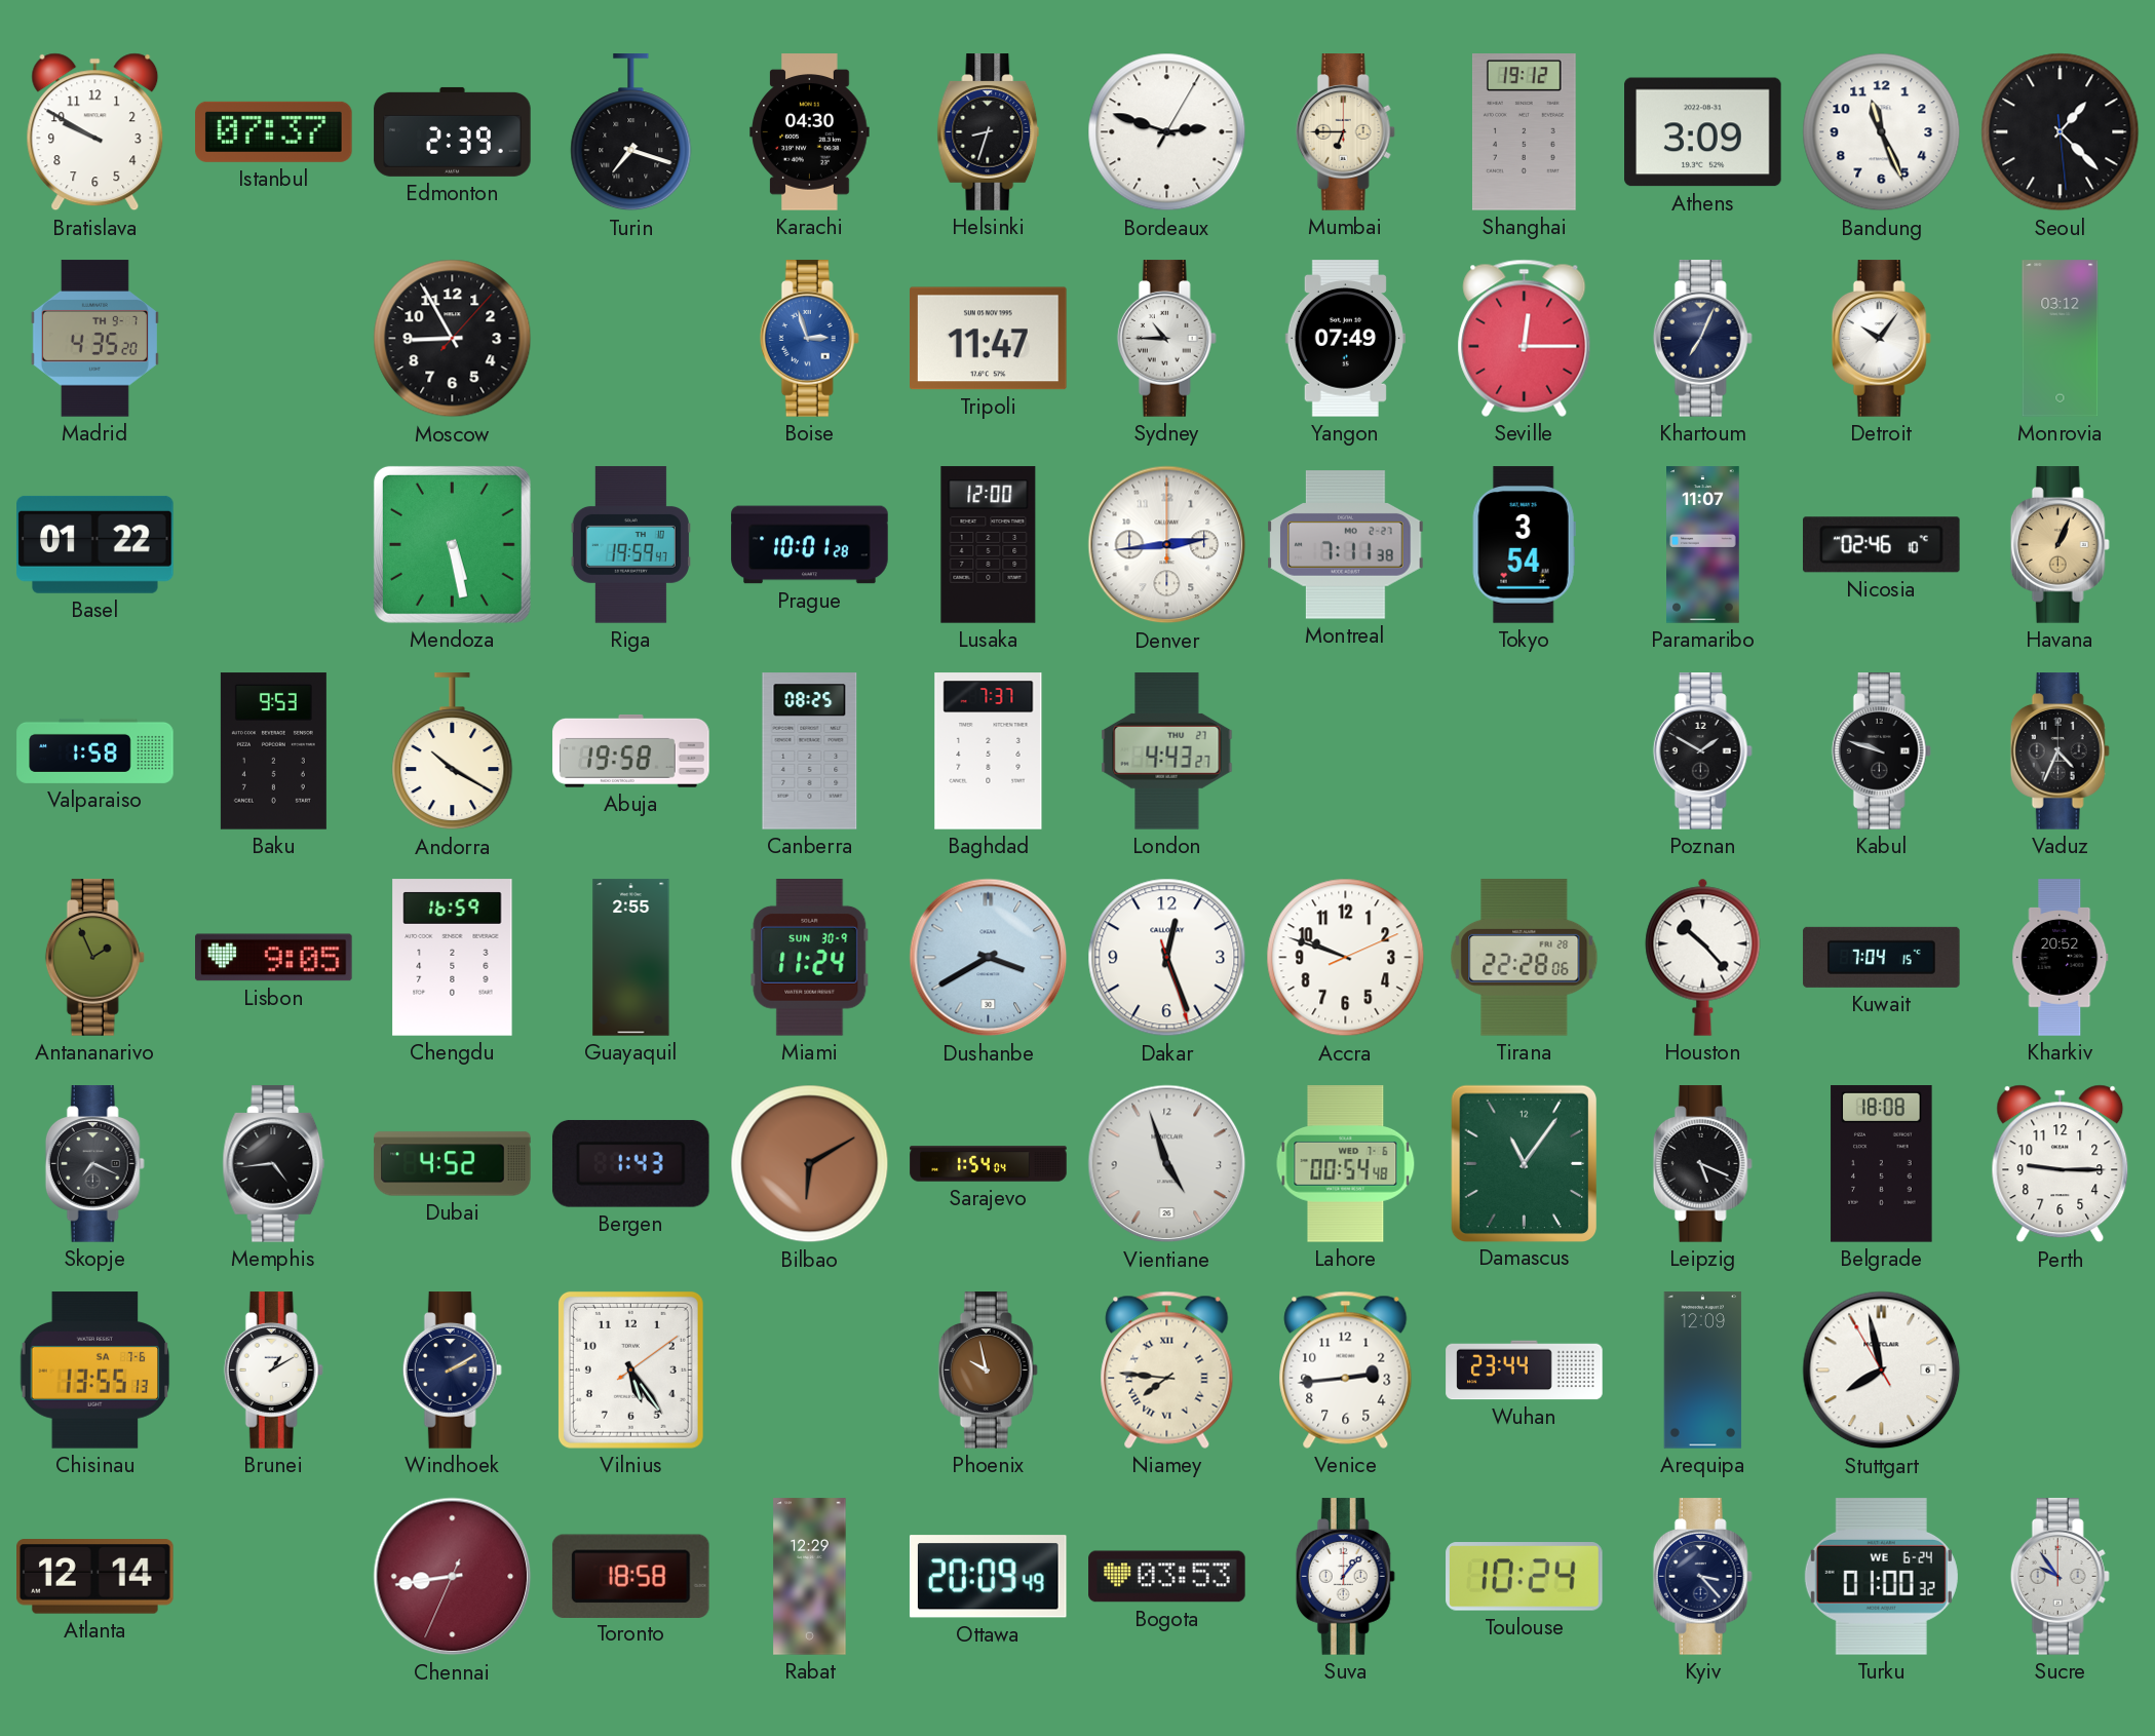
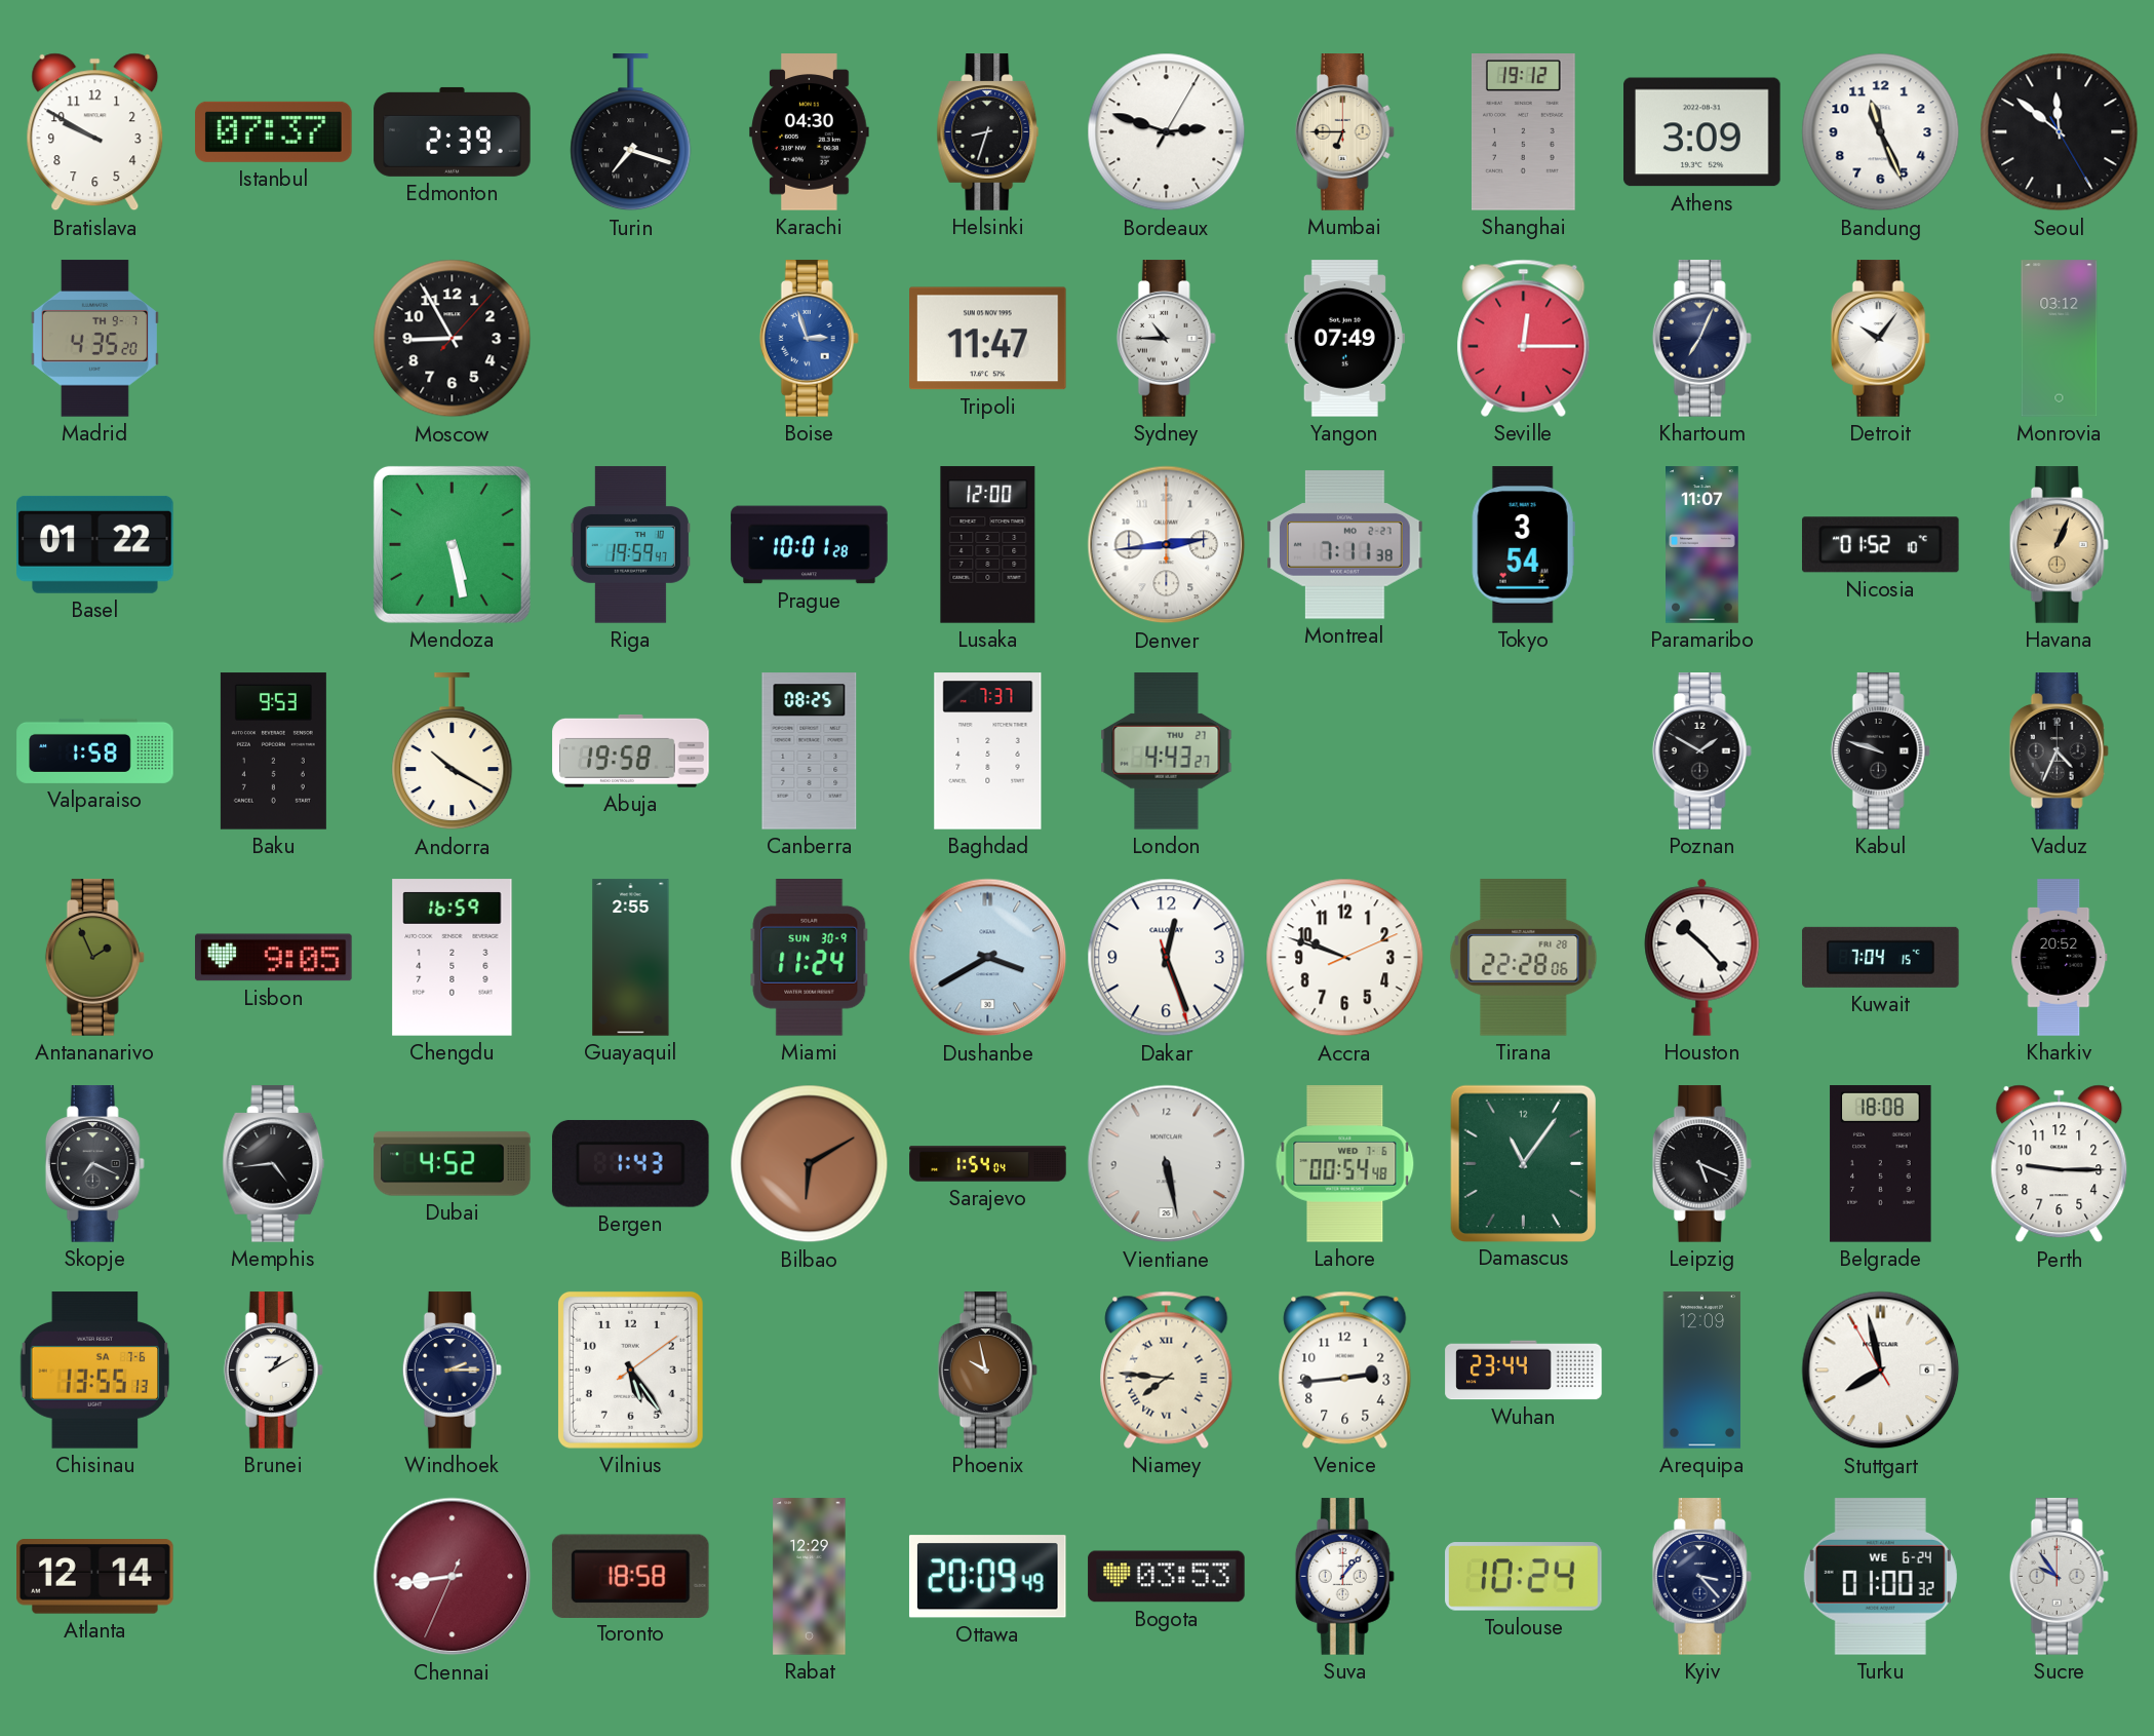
Seoul: 1:22 -> 11:51
Nicosia: 02:46 -> 01:52
Vientiane: 4:57 -> 5:28
Windhoek: 2:10 -> 2:15
